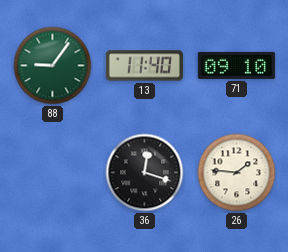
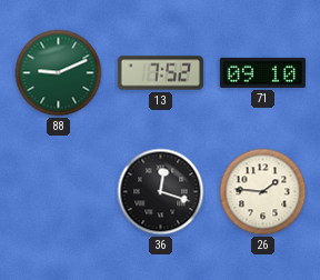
88: 9:06 -> 9:11
13: 11:40 -> 7:52
